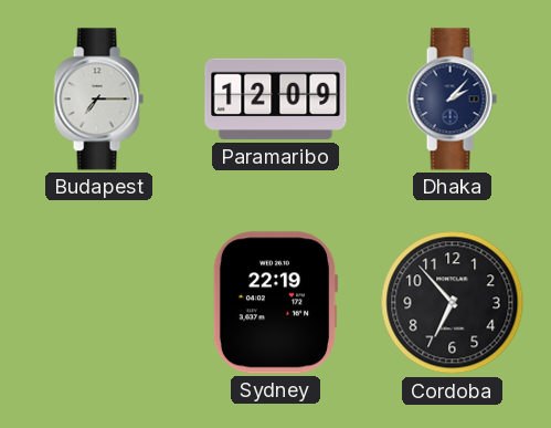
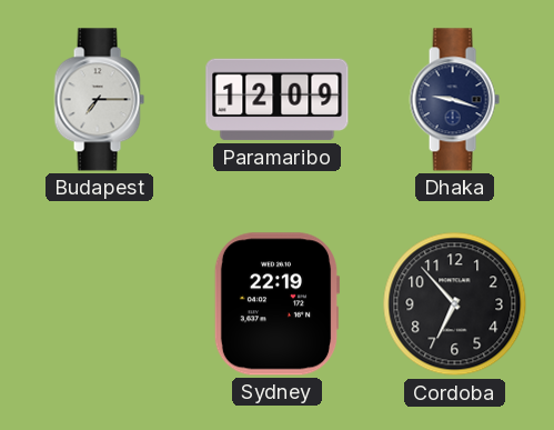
Dhaka: 2:07 -> 9:18
